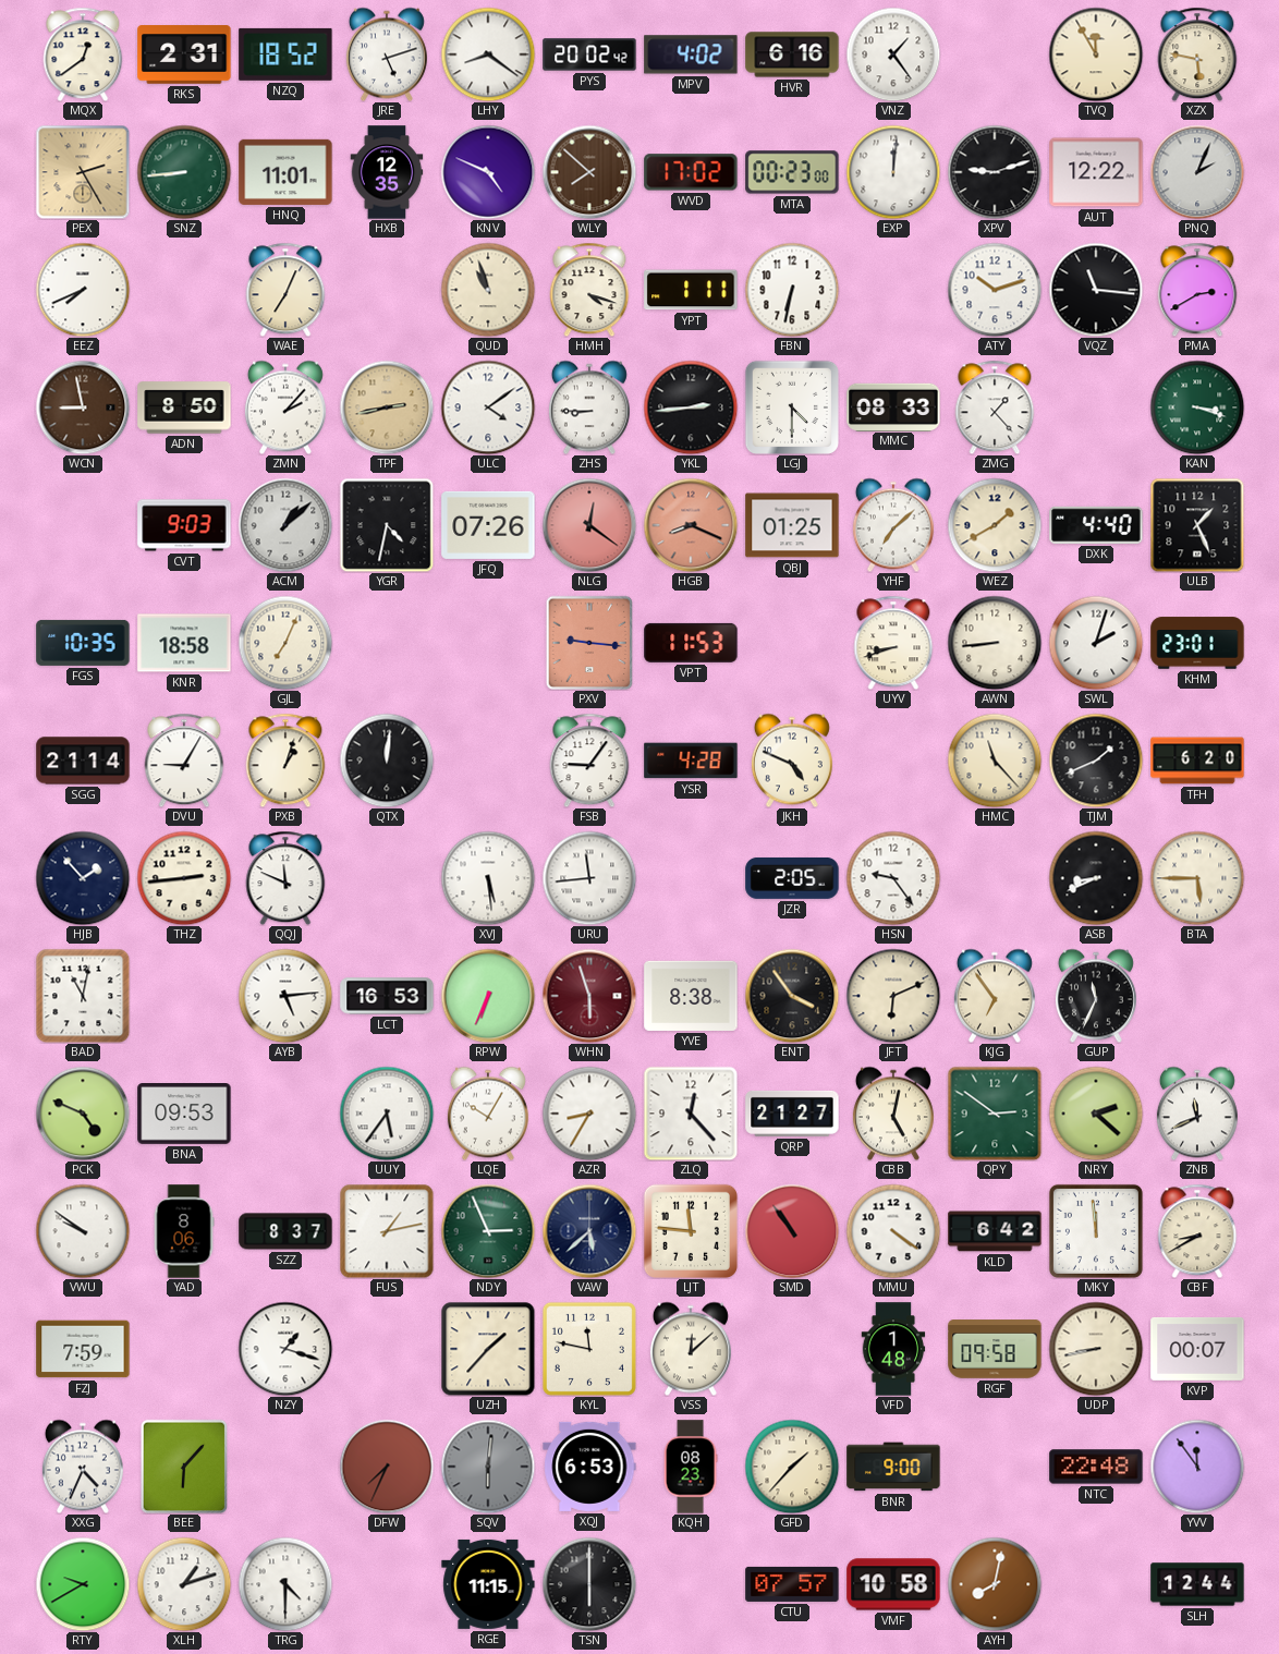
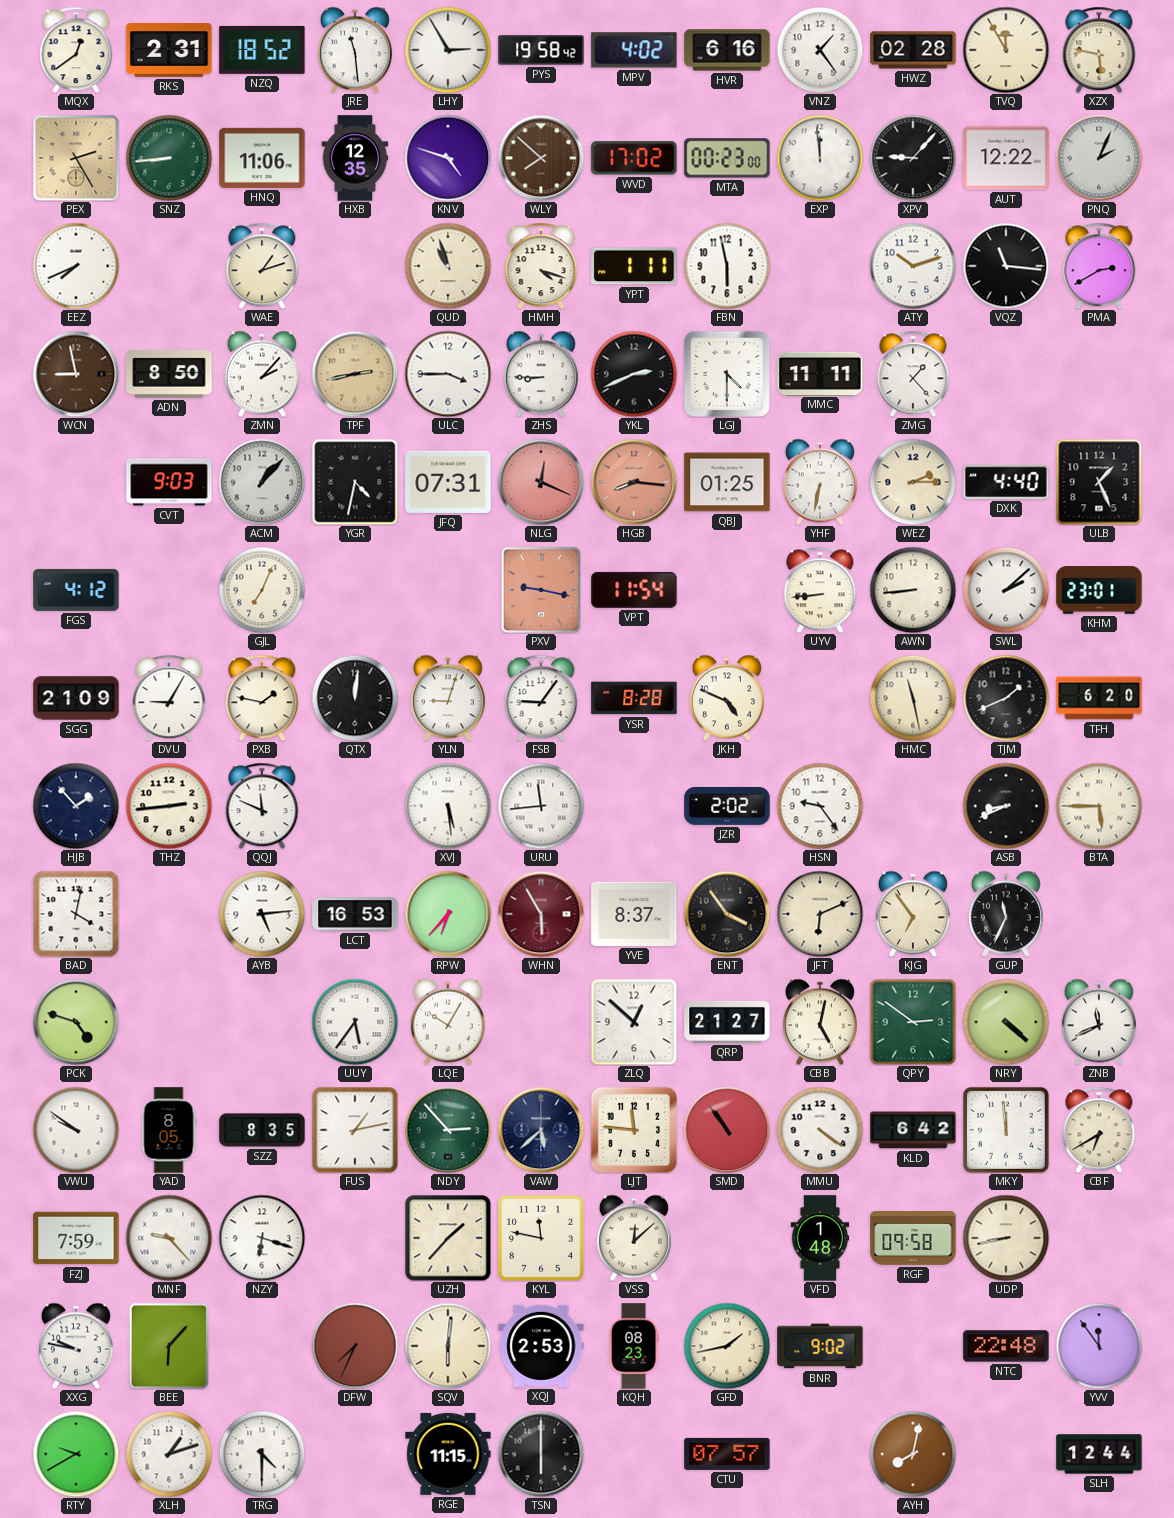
JRE: 5:12 -> 11:29
LHY: 8:21 -> 2:55
PYS: 20:02 -> 19:58
HWZ: none -> 02:28
HNQ: 11:01 -> 11:06
KNV: 4:49 -> 4:48
EXP: 12:01 -> 11:59
XPV: 9:12 -> 9:07
WAE: 7:04 -> 1:12
FBN: 6:32 -> 5:58
ULC: 4:09 -> 3:45
YKL: 2:44 -> 2:41
MMC: 08:33 -> 11:11
KAN: 3:18 -> none
ACM: 1:08 -> 1:07
JFQ: 07:26 -> 07:31
NLG: 12:21 -> 12:19
HGB: 8:19 -> 8:16
YHF: 7:08 -> 6:32
WEZ: 1:40 -> 2:15
FGS: 10:35 -> 4:12
KNR: 18:58 -> none
PXV: 9:16 -> 9:17
VPT: 11:53 -> 11:54
UYV: 8:42 -> 8:44
SWL: 2:03 -> 2:08
SGG: 21:14 -> 21:09
PXB: 1:03 -> 1:47
YLN: none -> 9:03
YSR: 4:28 -> 8:28
HMC: 11:23 -> 11:28
JZR: 2:05 -> 2:02
BAD: 11:02 -> 4:02
RPW: 6:34 -> 6:37
WHN: 5:57 -> 5:55
YVE: 8:38 -> 8:37
PCK: 4:49 -> 4:48
BNA: 09:53 -> none
AZR: 8:35 -> none
ZLQ: 12:23 -> 12:52
NRY: 2:22 -> 4:22
YAD: 8:06 -> 8:05
SZZ: 8:37 -> 8:35
NDY: 2:56 -> 2:53
CBF: 8:40 -> 6:40
MNF: none -> 9:23
NZY: 1:18 -> 6:18
KVP: 00:07 -> none
XXG: 4:34 -> 9:47
SQV dial: grey -> cream
XQJ: 6:53 -> 2:53
GFD: 1:37 -> 1:43
BNR: 9:00 -> 9:02
VMF: 10:58 -> none
